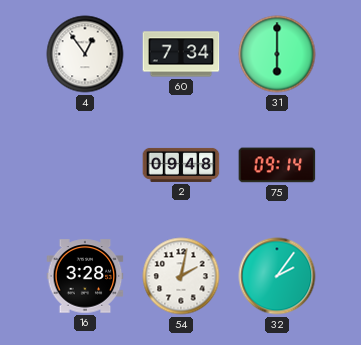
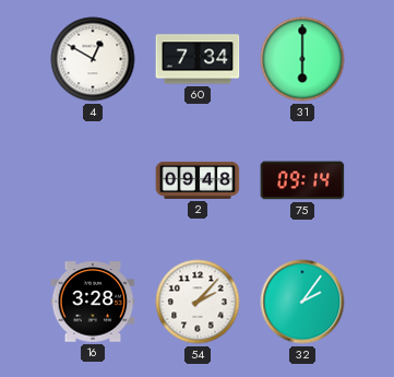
4: 12:54 -> 12:50
54: 2:02 -> 2:07
